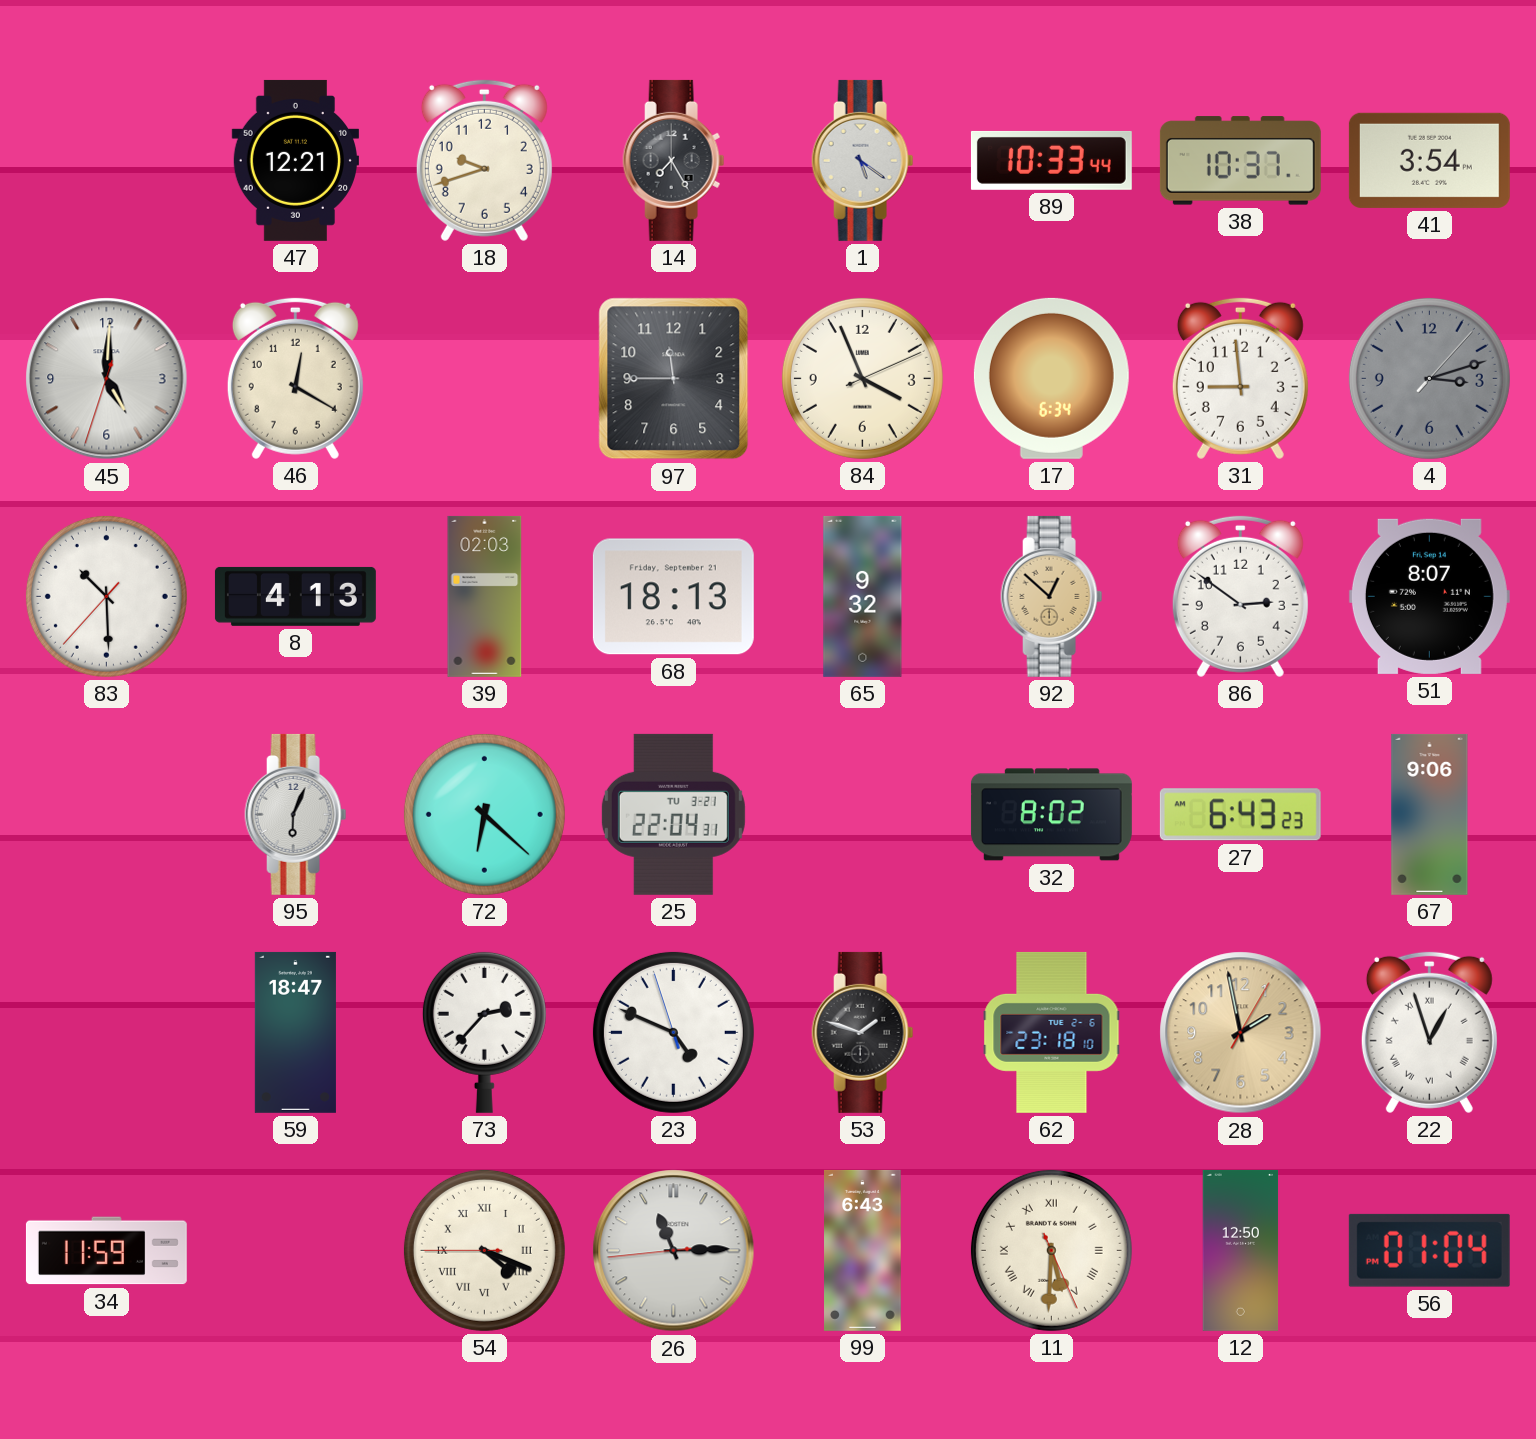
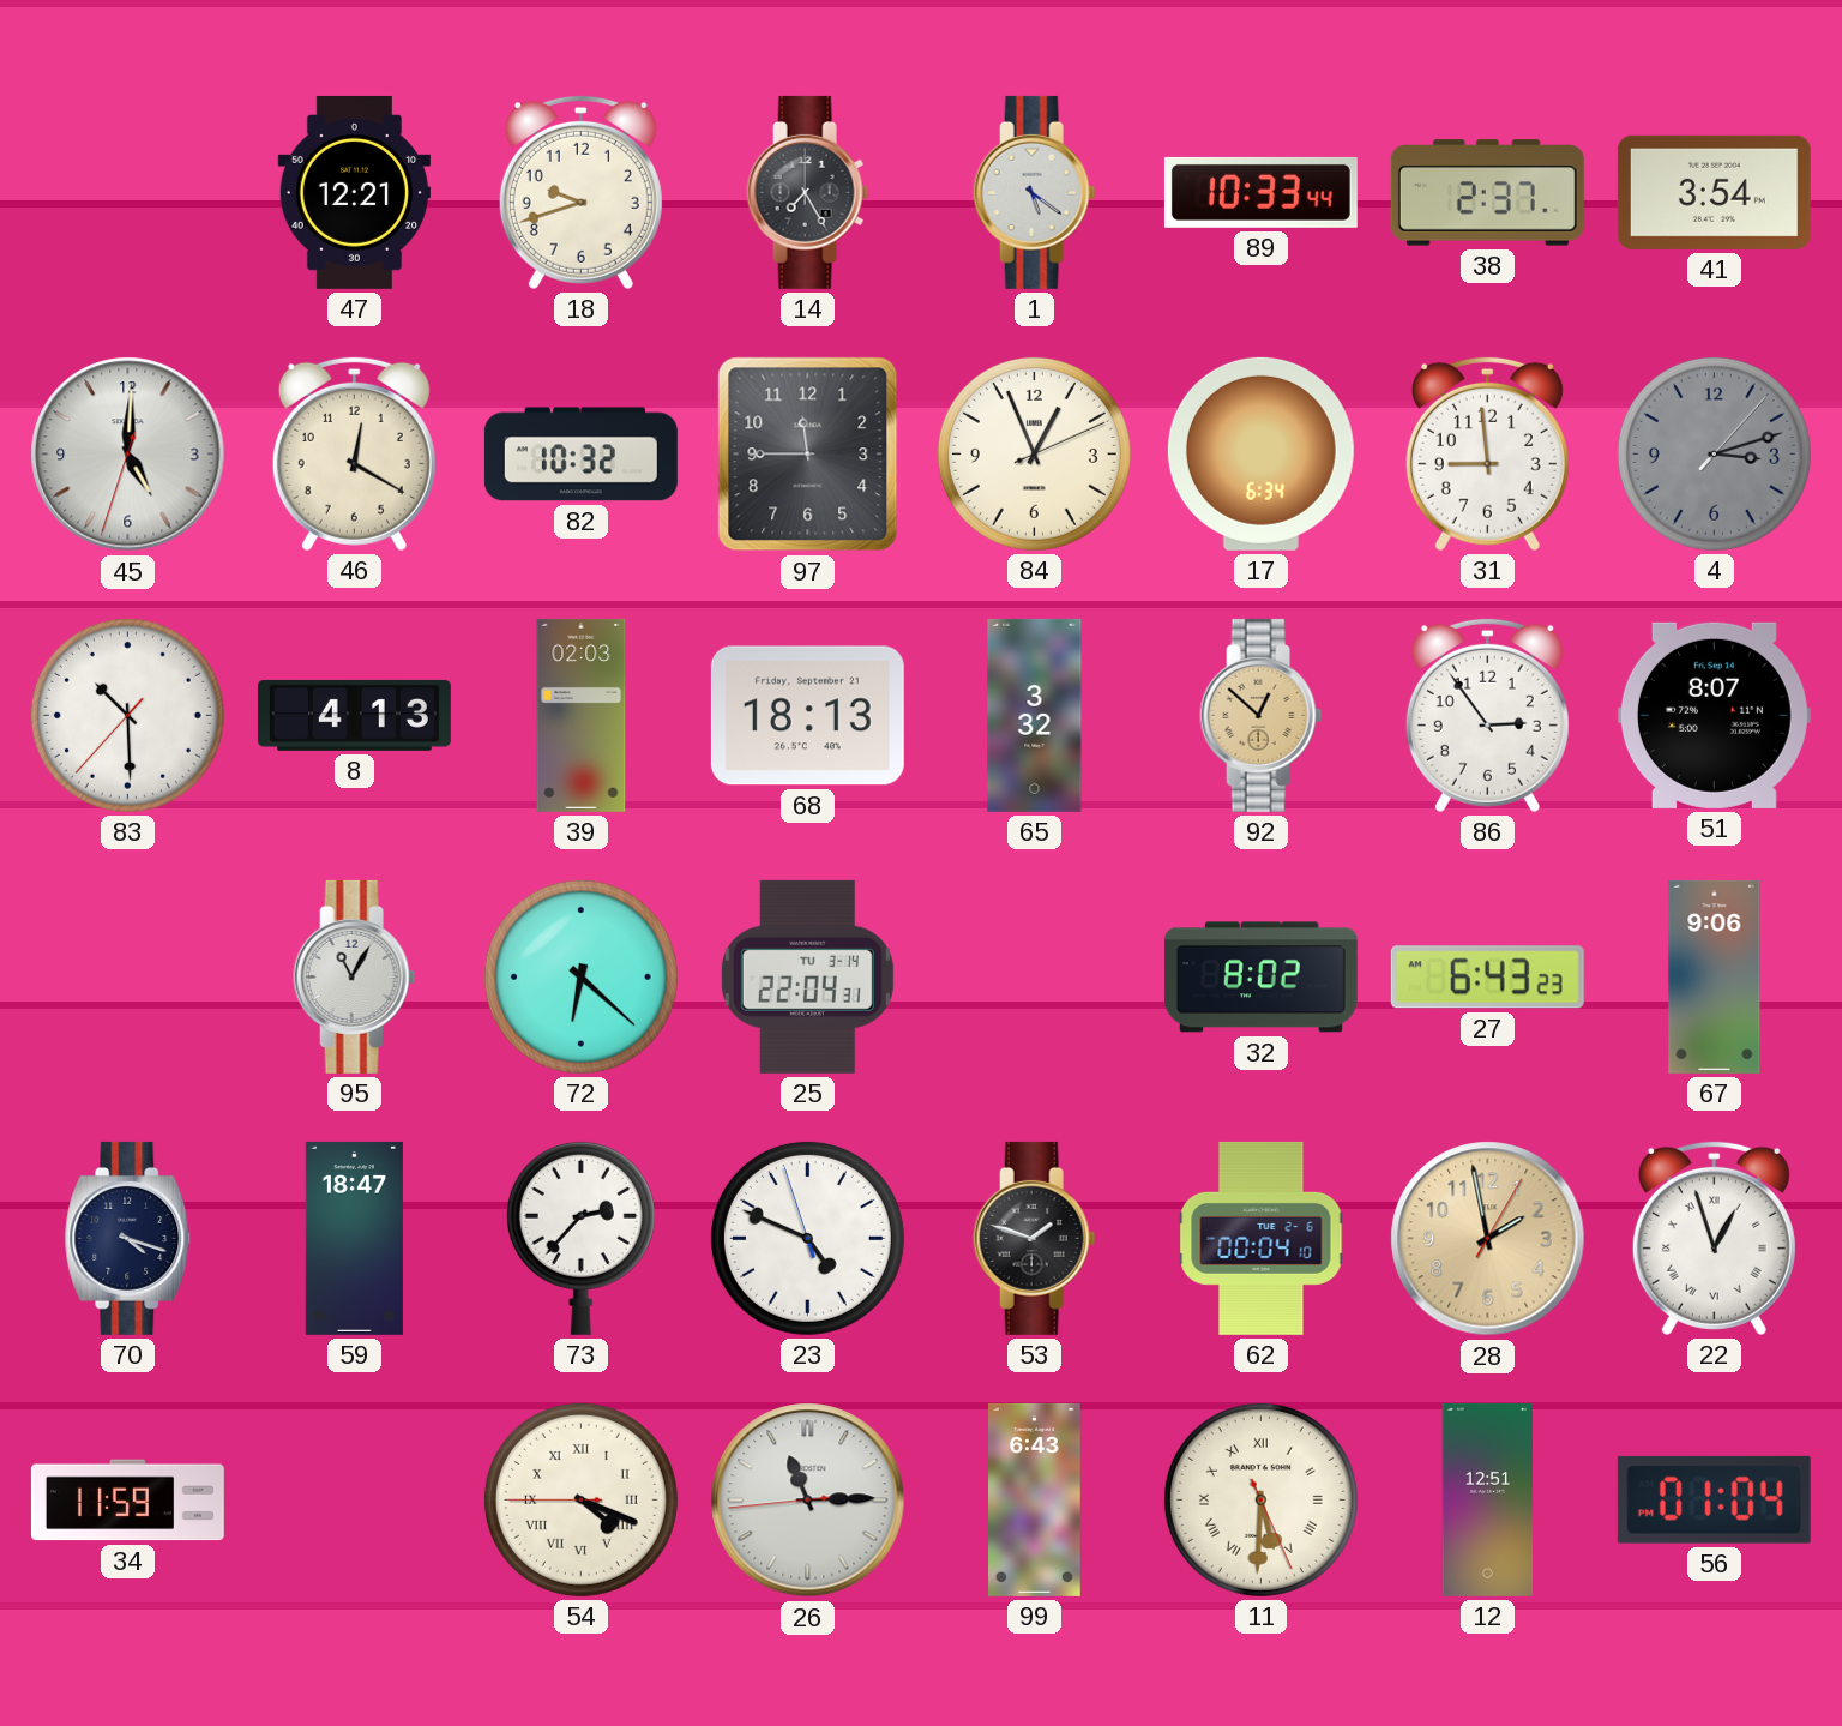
38: 10:37 -> 2:37
82: none -> 10:32
84: 3:56 -> 12:56
65: 9:32 -> 3:32
86: 2:51 -> 2:54
95: 6:04 -> 11:05
25 date: TU 3-21 -> TU 3-14
70: none -> 4:18
62: 23:18 -> 00:04
12: 12:50 -> 12:51
